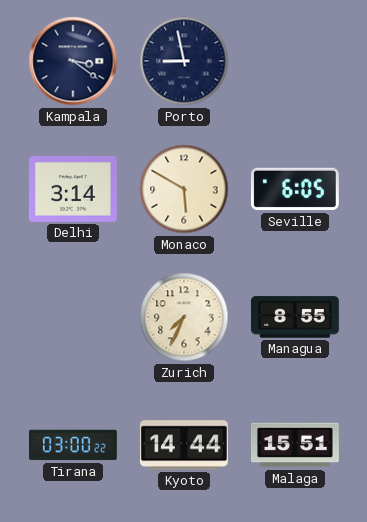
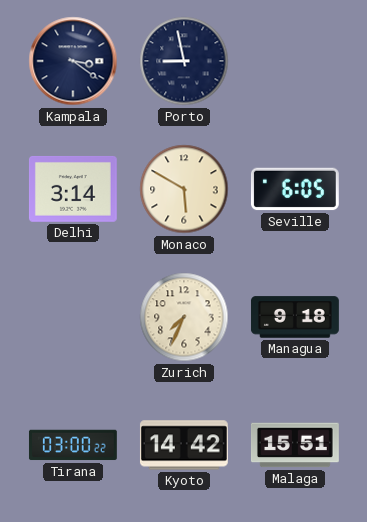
Managua: 8:55 -> 9:18
Kyoto: 14:44 -> 14:42
